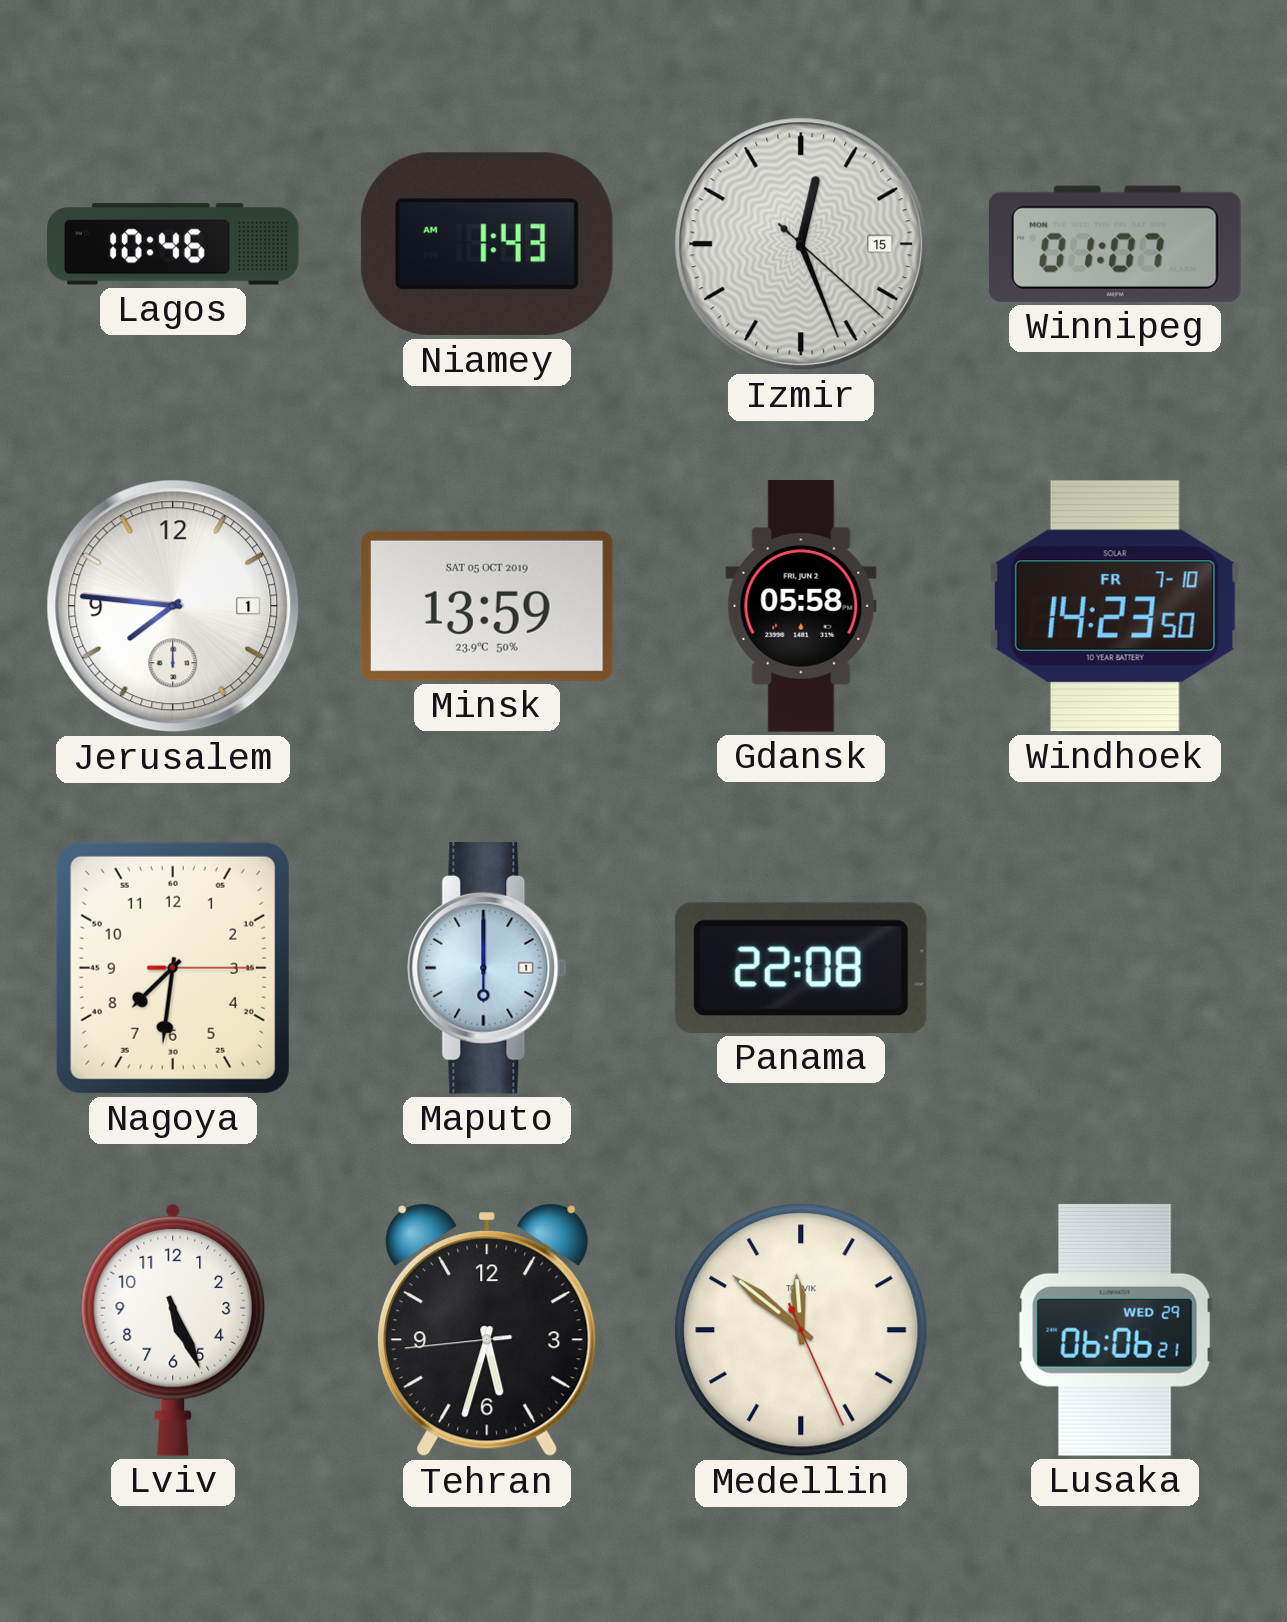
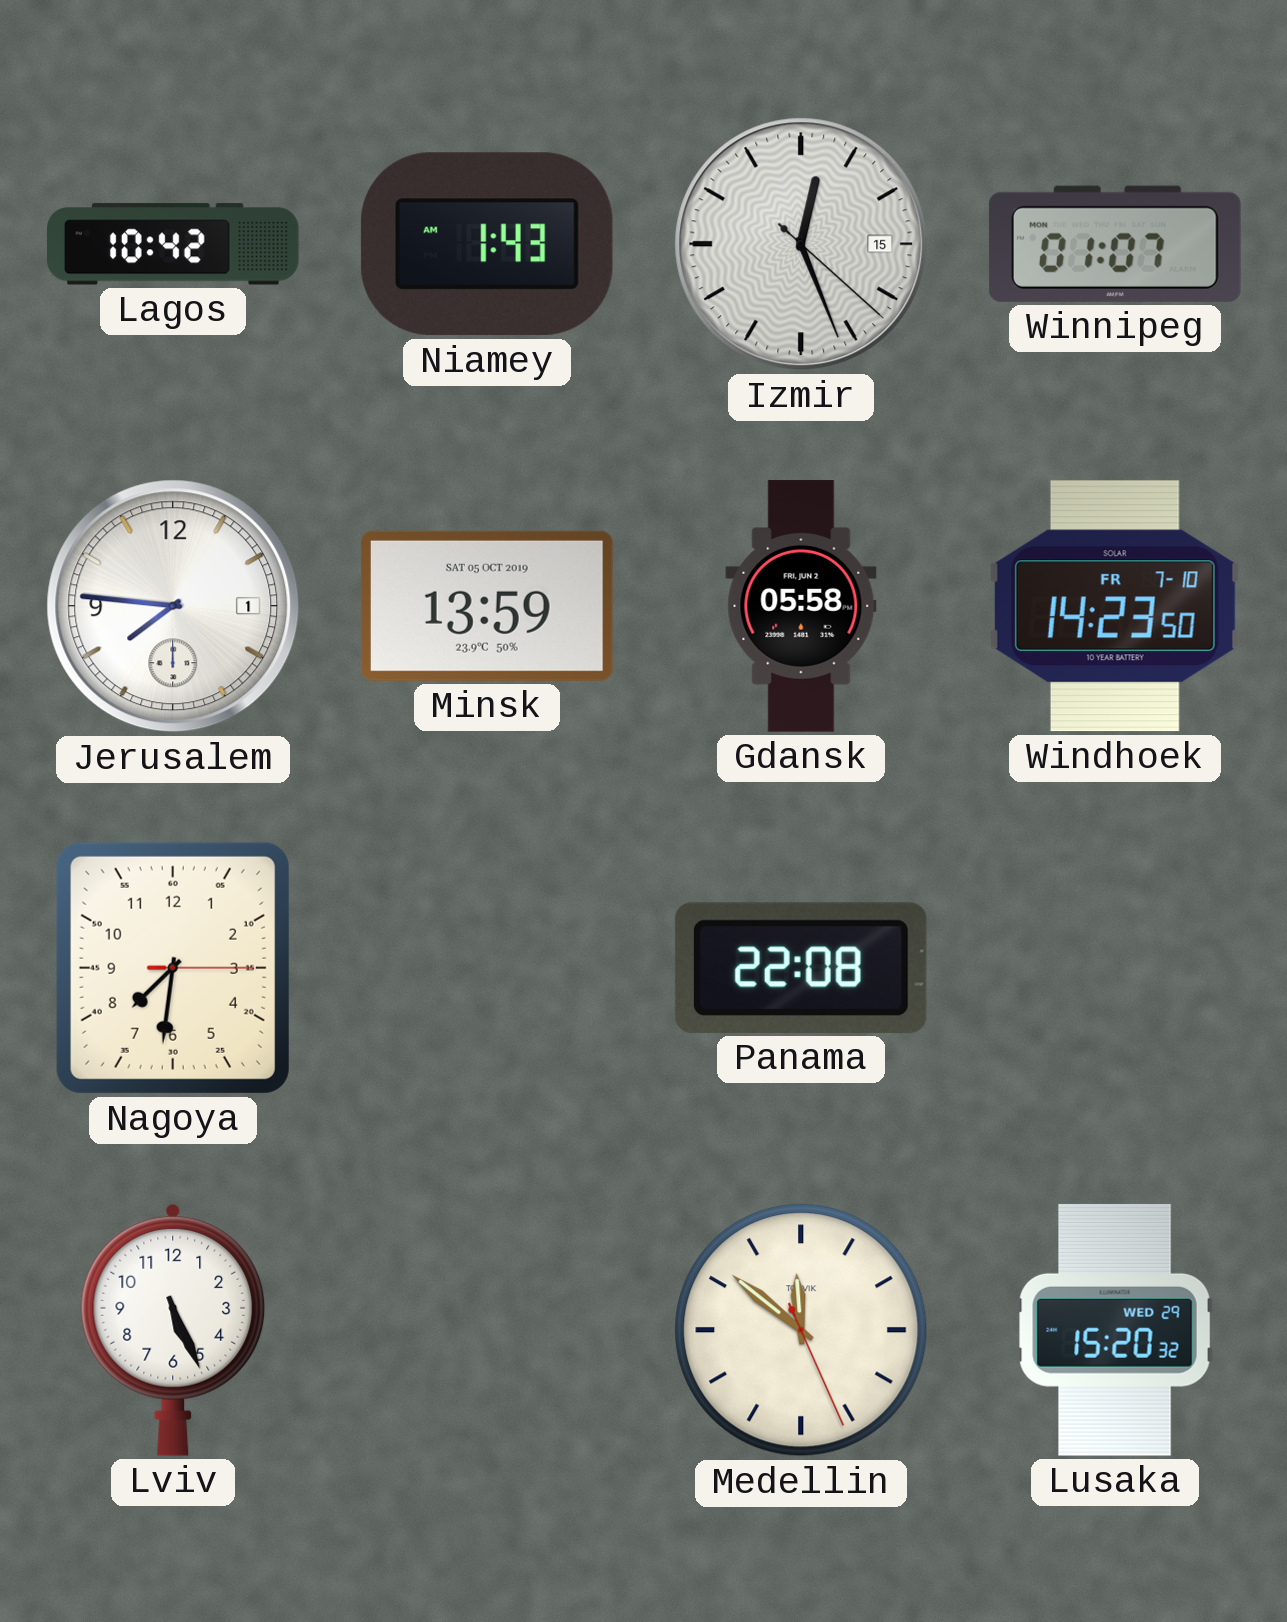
Lagos: 10:46 -> 10:42
Maputo: 6:00 -> none
Tehran: 5:32 -> none
Lusaka: 06:06 -> 15:20
